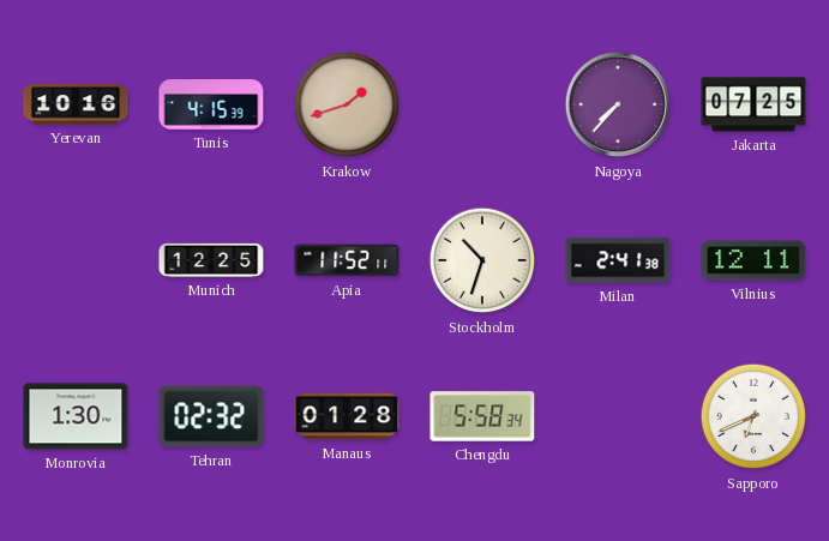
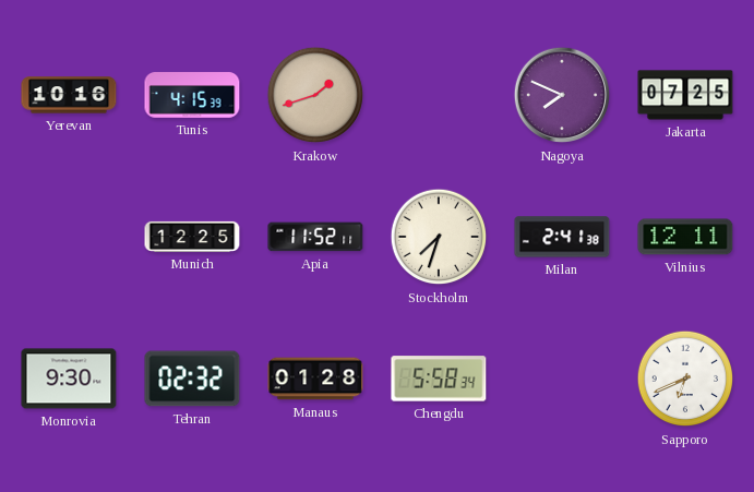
Nagoya: 7:37 -> 7:49
Stockholm: 10:33 -> 7:33
Monrovia: 1:30 -> 9:30
